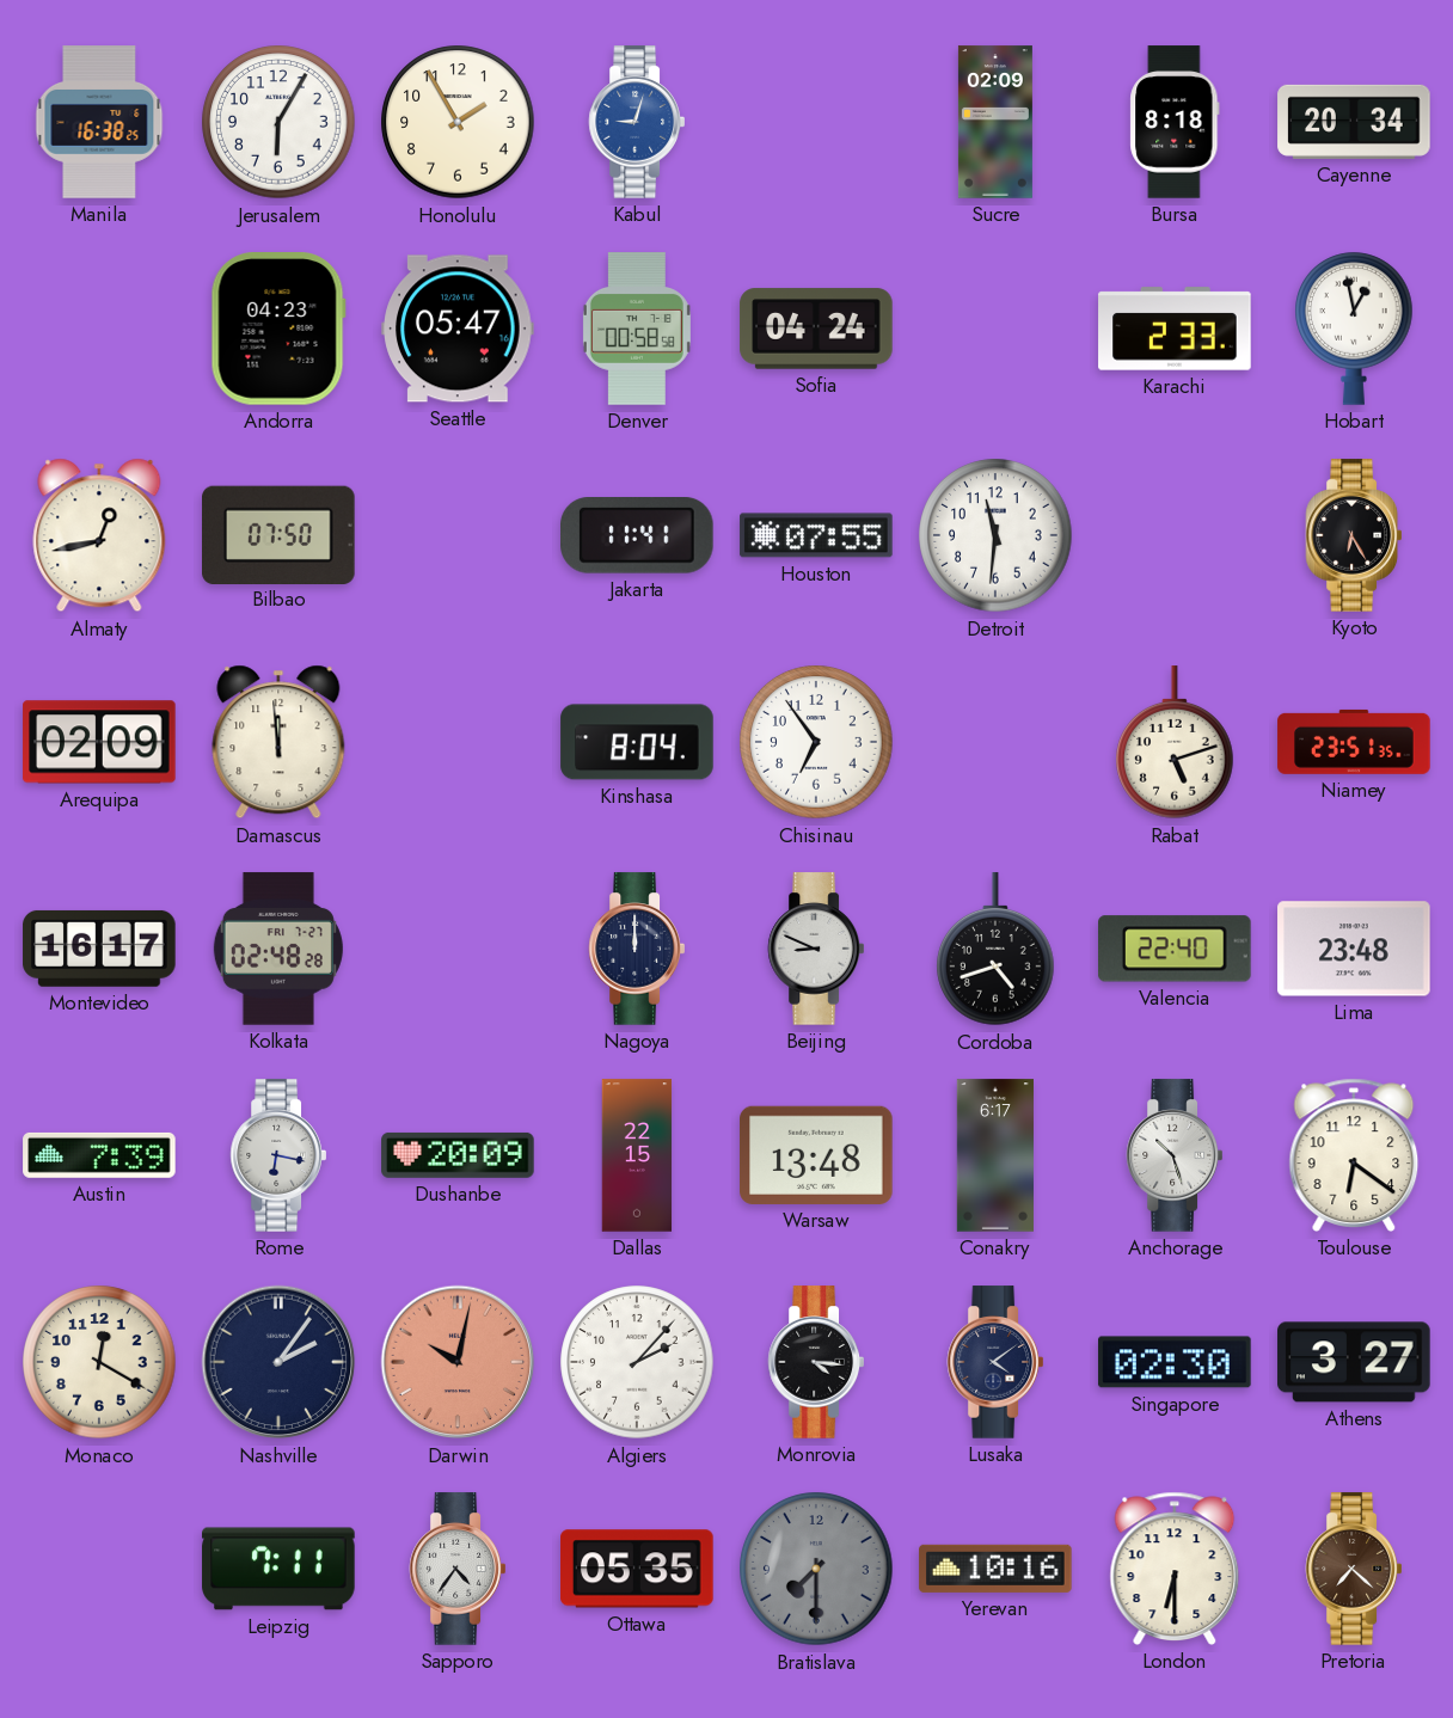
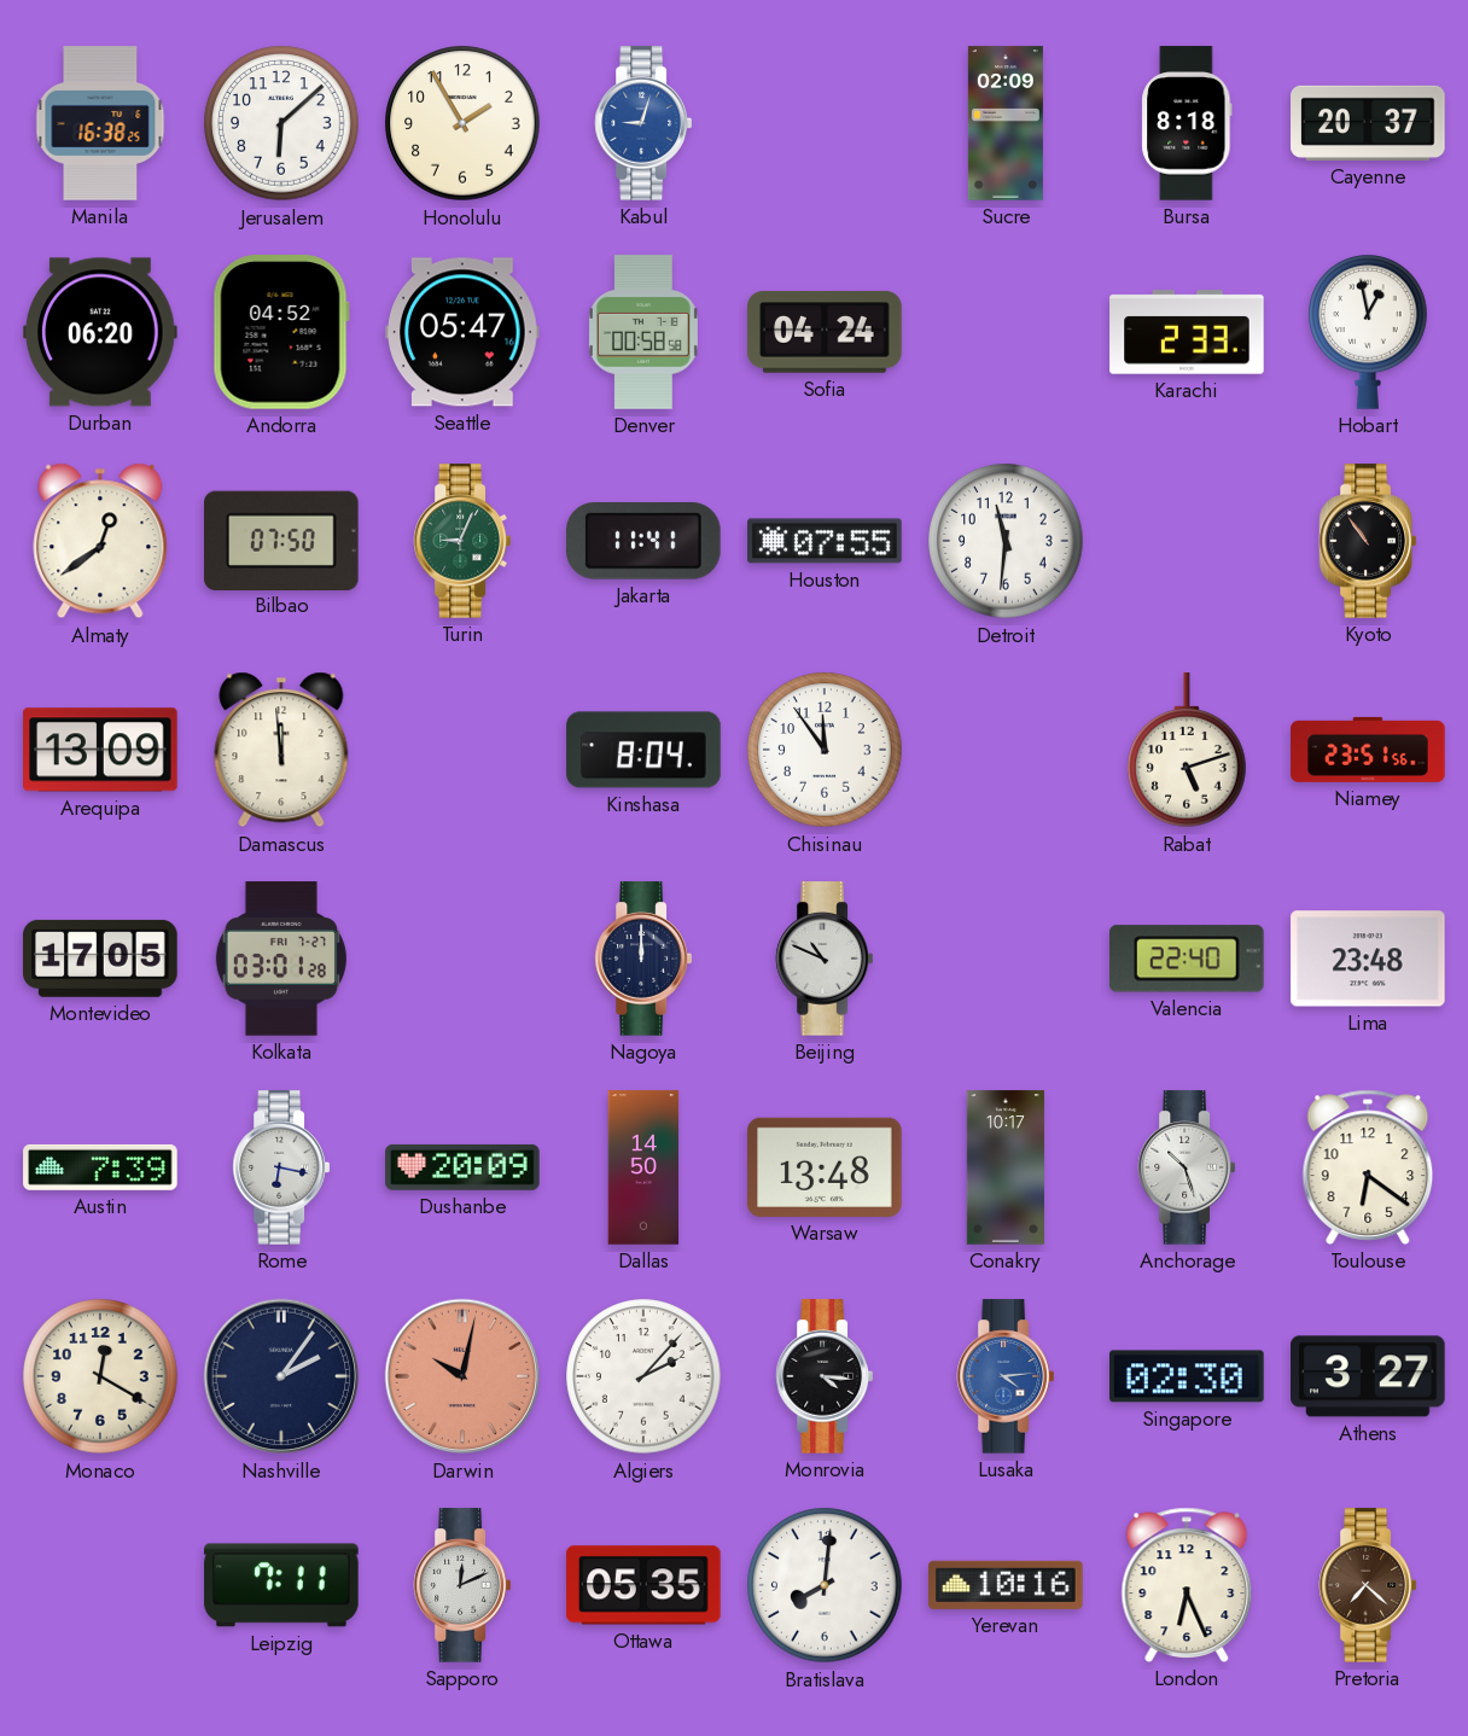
Jerusalem: 6:05 -> 6:08
Cayenne: 20:34 -> 20:37
Durban: none -> 06:20
Andorra: 04:23 -> 04:52
Almaty: 12:43 -> 12:39
Turin: none -> 9:04
Kyoto: 6:25 -> 10:54
Arequipa: 02:09 -> 13:09
Chisinau: 6:54 -> 11:54
Niamey: 23:51:35 -> 23:51:56
Montevideo: 16:17 -> 17:05
Kolkata: 02:48 -> 03:01
Beijing: 8:49 -> 10:49
Cordoba: 4:42 -> none
Dallas: 22:15 -> 14:50
Conakry: 6:17 -> 10:17
Lusaka: 4:09 -> 4:14
Lusaka dial: navy -> blue
Sapporo: 4:36 -> 12:11
Bratislava: 7:30 -> 8:01
Bratislava dial: grey -> white
London: 6:30 -> 6:26
